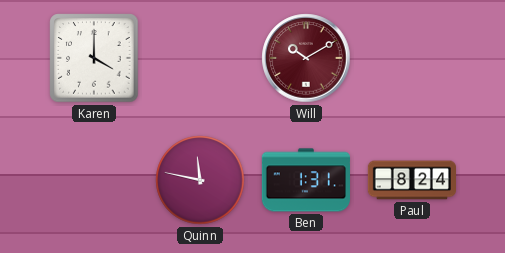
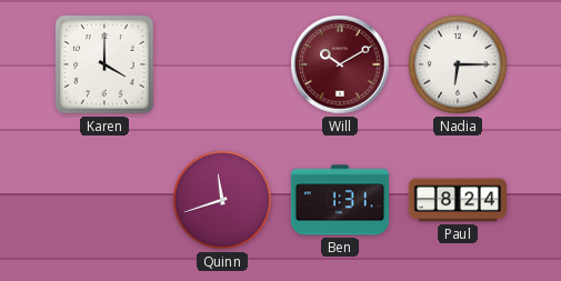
Nadia: none -> 6:15
Quinn: 11:47 -> 11:42
